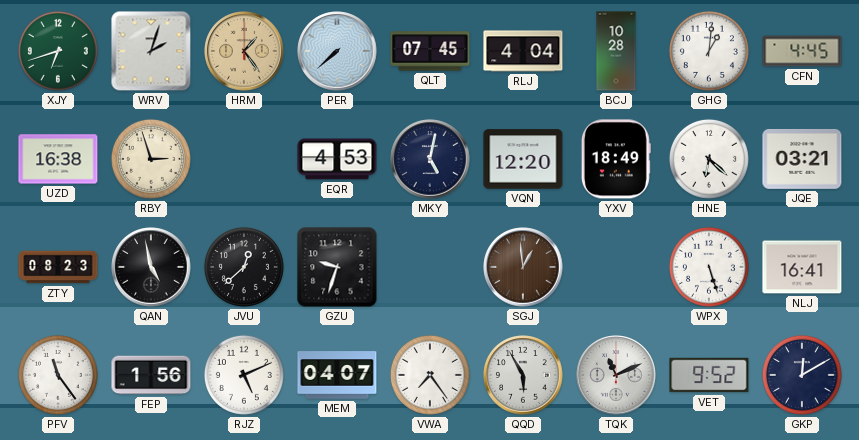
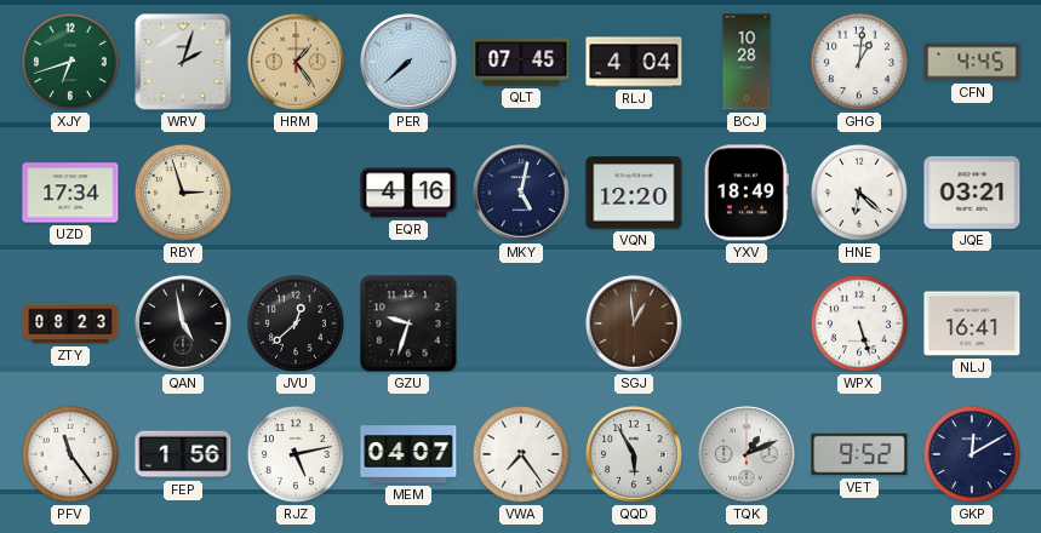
UZD: 16:38 -> 17:34
EQR: 4:53 -> 4:16
RJZ: 5:11 -> 5:13
TQK: 11:11 -> 1:11
